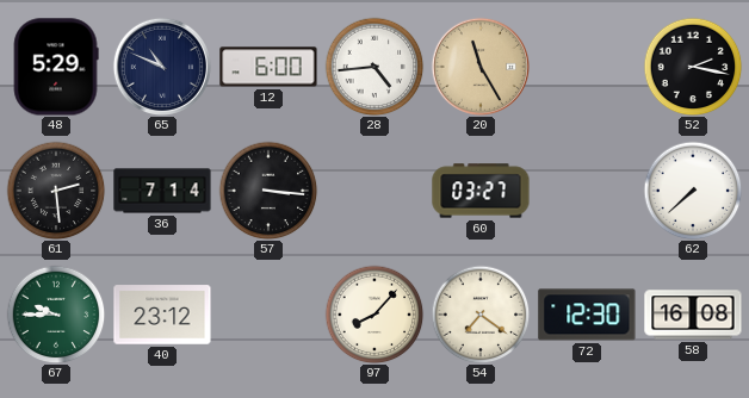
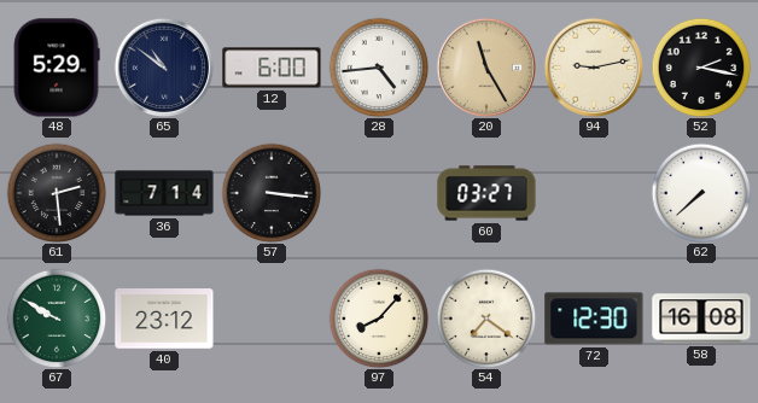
65: 10:49 -> 10:51
94: none -> 9:13
67: 9:45 -> 9:50
